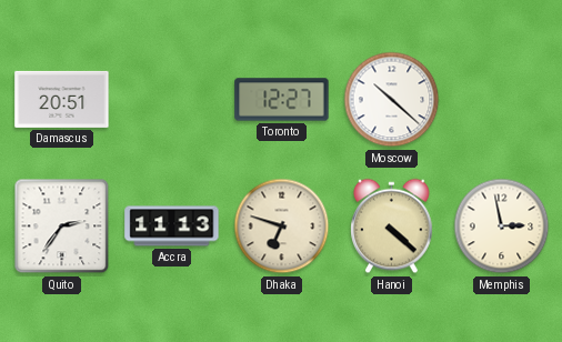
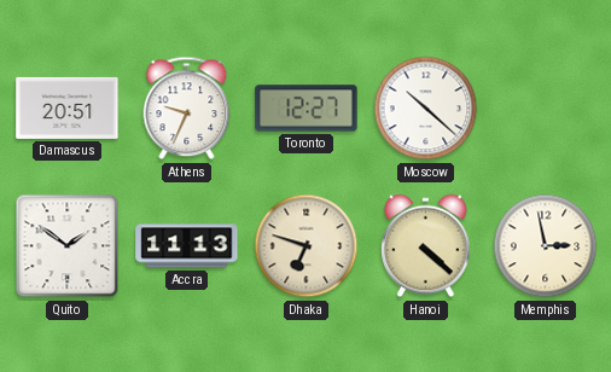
Athens: none -> 9:34
Quito: 2:36 -> 1:51
